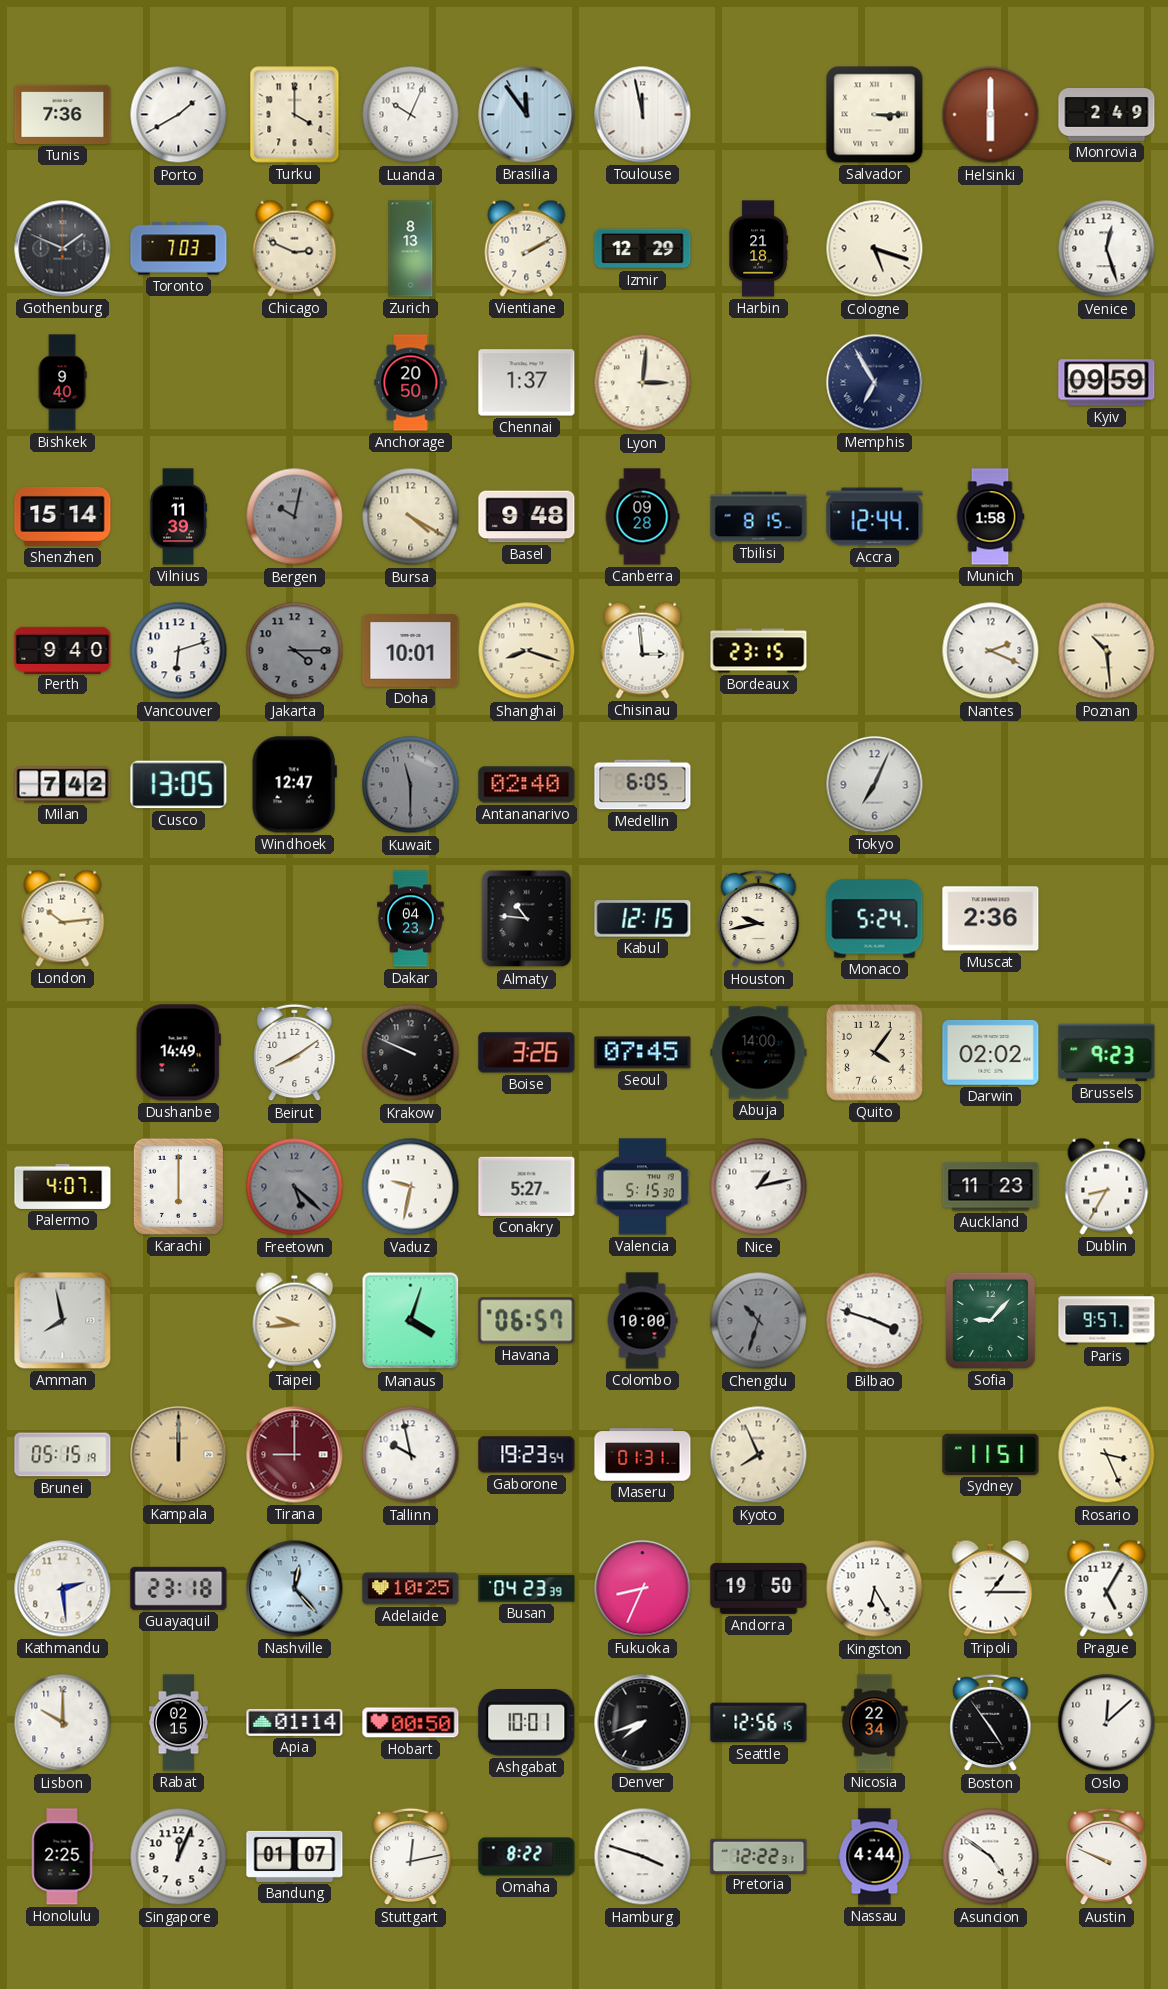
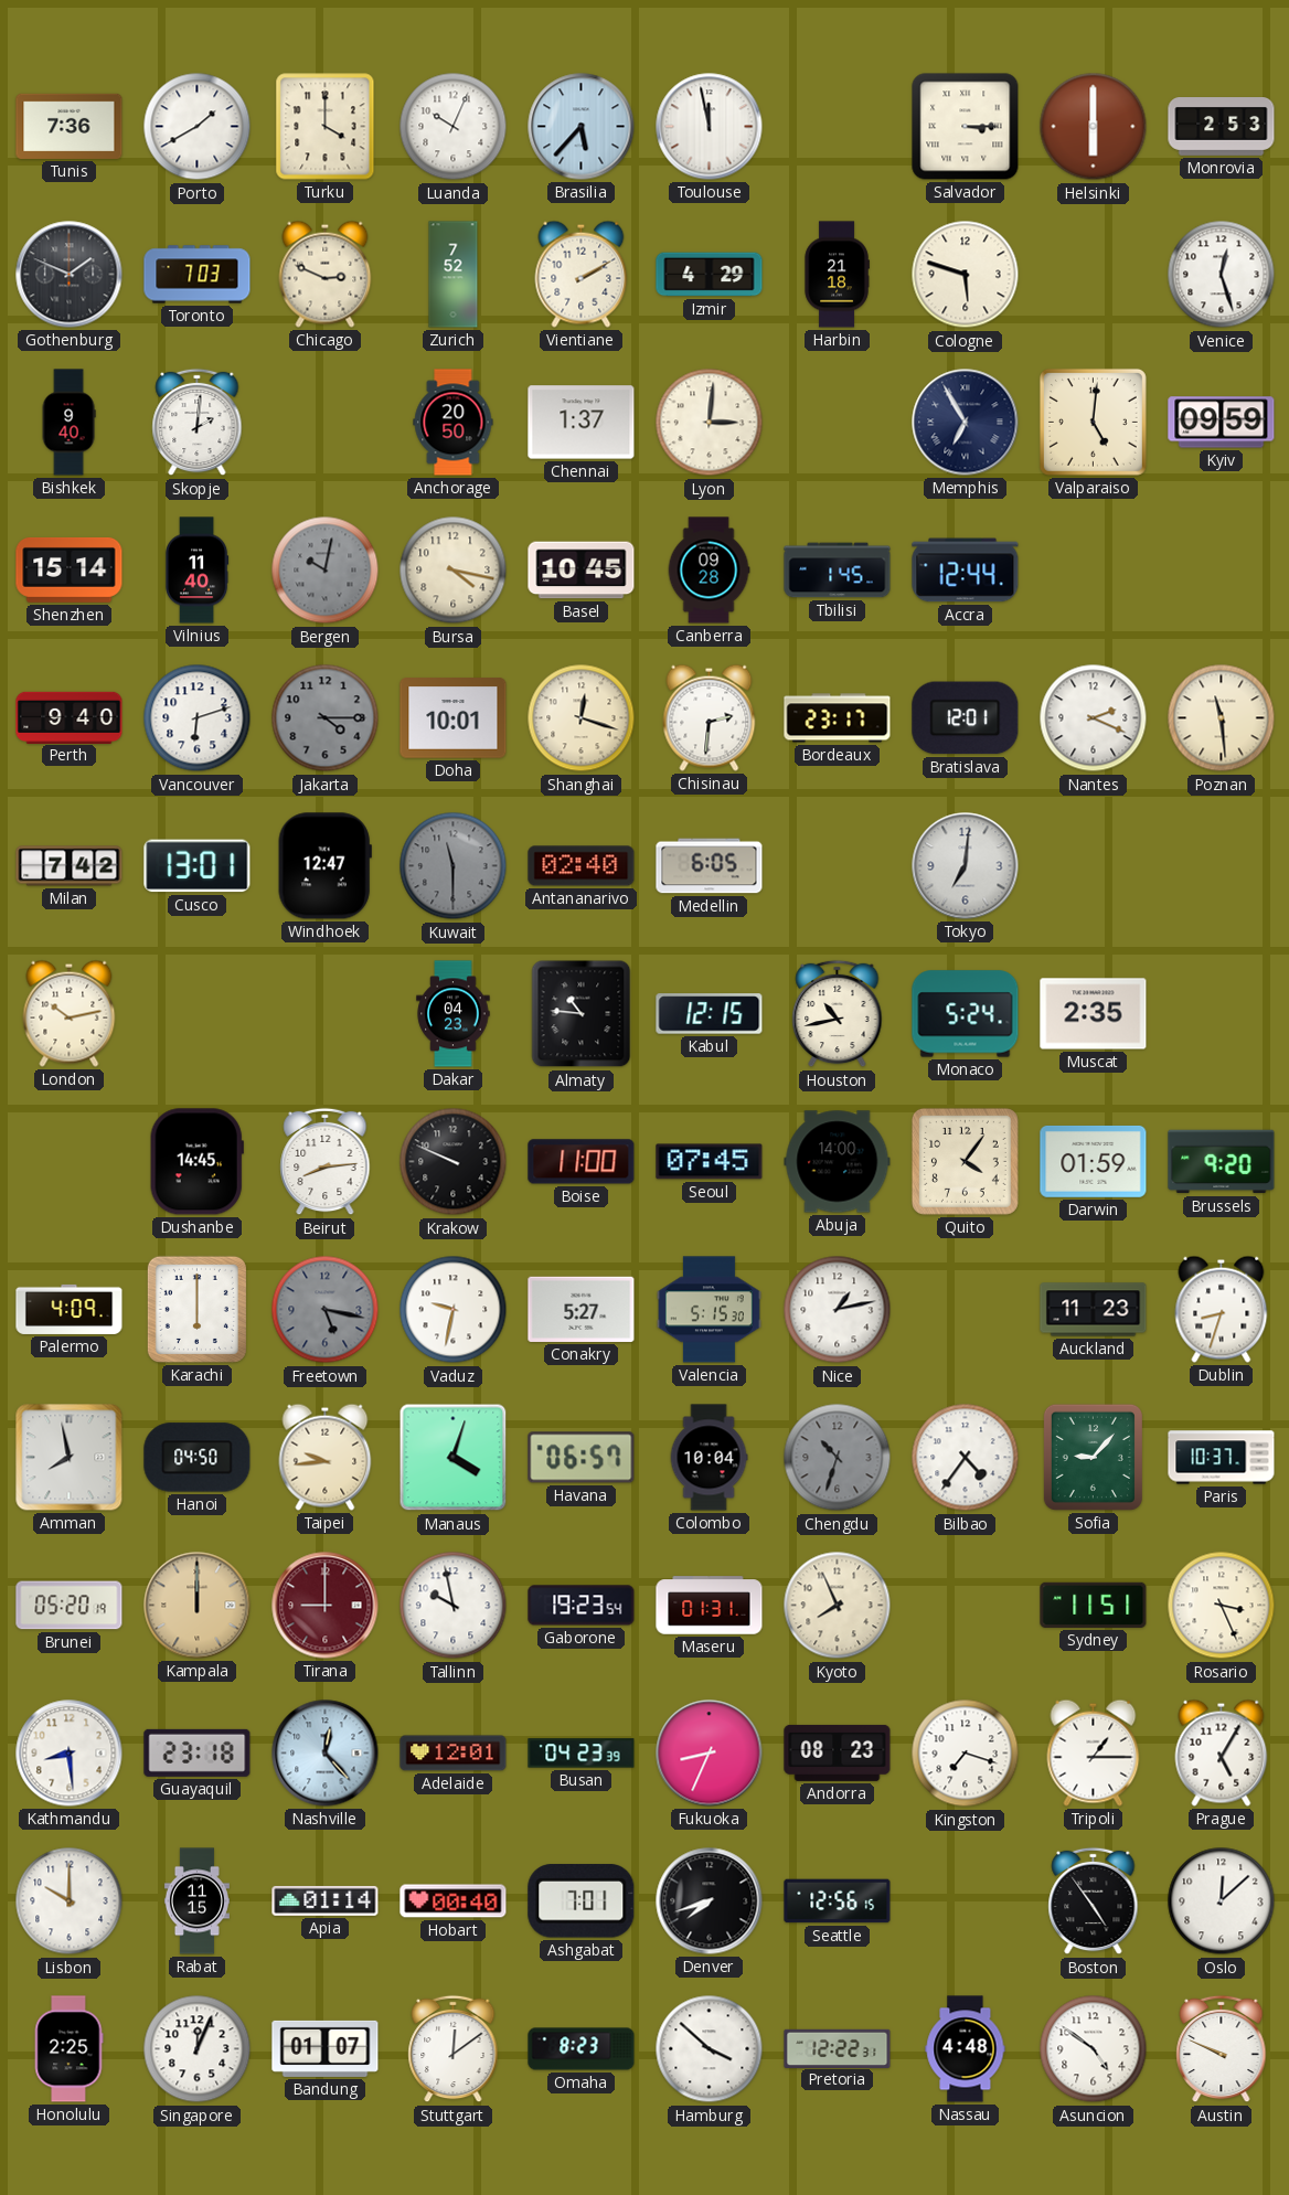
Brasilia: 11:54 -> 5:37
Monrovia: 2:49 -> 2:53
Zurich: 8:13 -> 7:52
Izmir: 12:29 -> 4:29
Cologne: 5:18 -> 5:48
Skopje: none -> 2:01
Valparaiso: none -> 5:01
Vilnius: 11:39 -> 11:40
Bursa: 4:20 -> 4:17
Basel: 9:48 -> 10:45
Tbilisi: 8:15 -> 1:45
Munich: 1:58 -> none
Shanghai: 8:18 -> 12:18
Chisinau: 2:59 -> 2:31
Bordeaux: 23:15 -> 23:17
Bratislava: none -> 12:01
Poznan: 10:29 -> 11:29
Cusco: 13:05 -> 13:01
Tokyo: 7:04 -> 7:01
London: 10:14 -> 10:13
Houston: 9:43 -> 10:43
Muscat: 2:36 -> 2:35
Dushanbe: 14:49 -> 14:45
Beirut: 8:09 -> 8:14
Boise: 3:26 -> 11:00
Darwin: 02:02 -> 01:59
Brussels: 9:23 -> 9:20
Palermo: 4:07 -> 4:09
Freetown: 5:22 -> 5:17
Dublin: 8:35 -> 8:33
Hanoi: none -> 04:50
Colombo: 10:00 -> 10:04
Bilbao: 3:48 -> 4:36
Paris: 9:57 -> 10:37
Brunei: 05:15 -> 05:20
Kathmandu: 2:29 -> 8:29
Adelaide: 10:25 -> 12:01
Andorra: 19:50 -> 08:23
Kingston: 6:25 -> 7:18
Rabat: 02:15 -> 11:15
Hobart: 00:50 -> 00:40
Ashgabat: 10:01 -> 7:01
Nicosia: 22:34 -> none
Stuttgart: 12:13 -> 12:09
Omaha: 8:22 -> 8:23
Hamburg: 3:48 -> 3:52
Nassau: 4:44 -> 4:48
